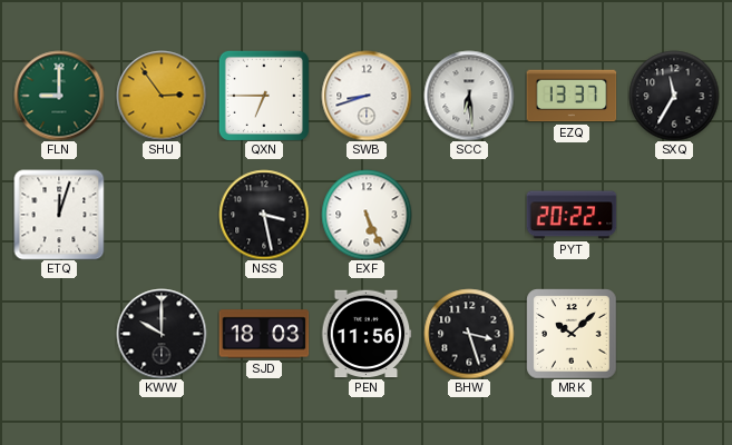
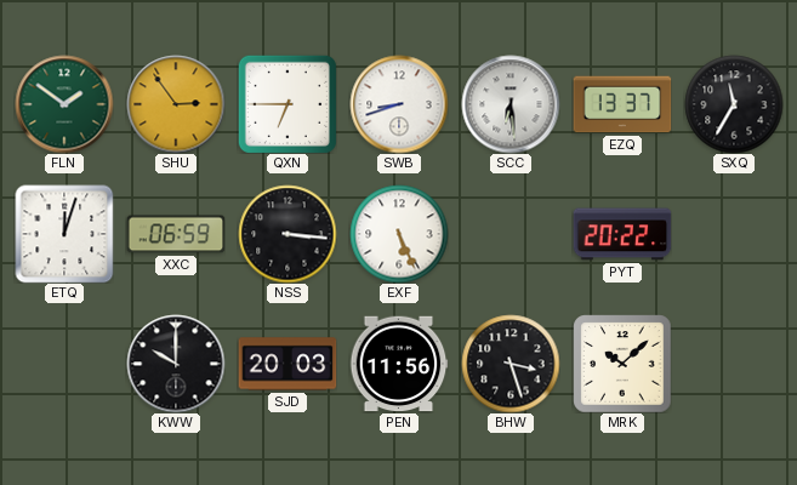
FLN: 9:00 -> 1:51
XXC: none -> 06:59
NSS: 3:28 -> 3:16
SJD: 18:03 -> 20:03
